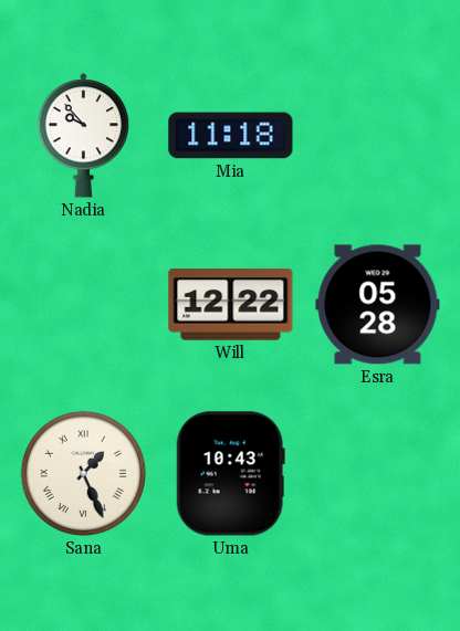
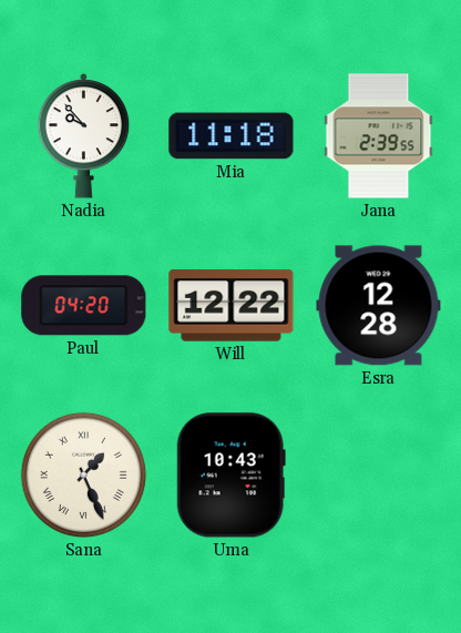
Jana: none -> 2:39
Paul: none -> 04:20
Esra: 05:28 -> 12:28
